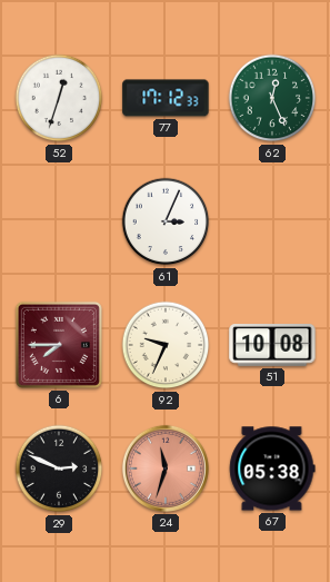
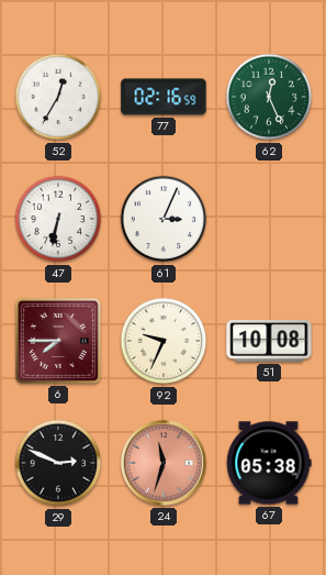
52: 12:33 -> 12:35
77: 17:12 -> 02:16
47: none -> 6:32
